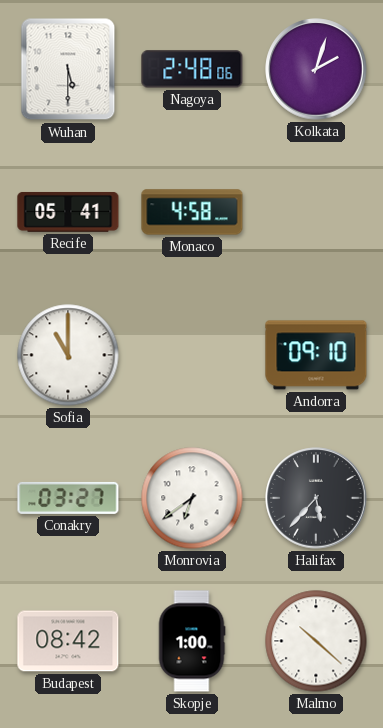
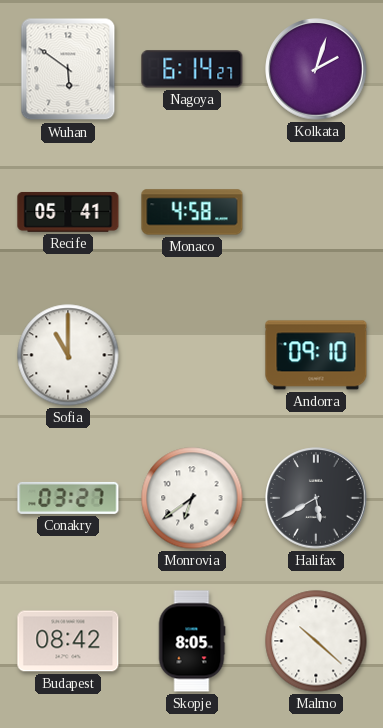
Wuhan: 5:30 -> 5:51
Nagoya: 2:48 -> 6:14
Halifax: 5:37 -> 5:40
Skopje: 1:00 -> 8:05
